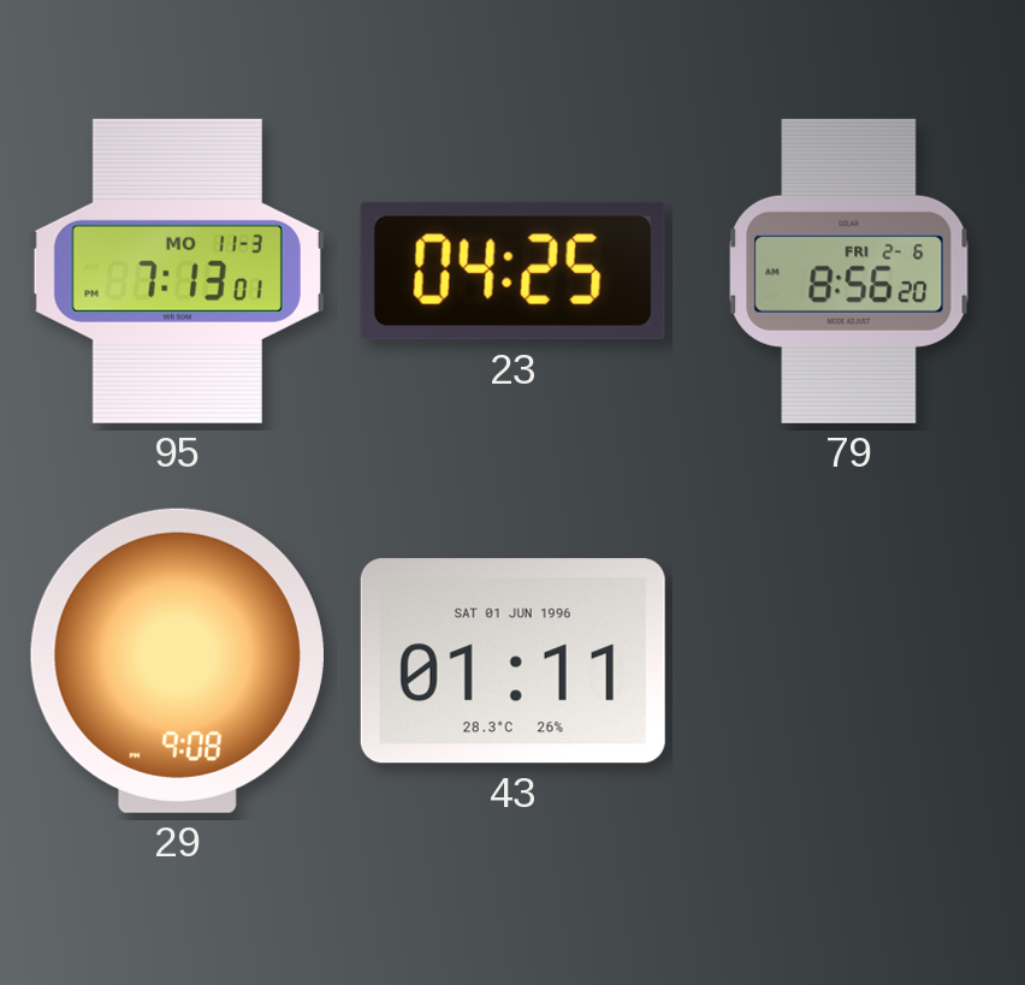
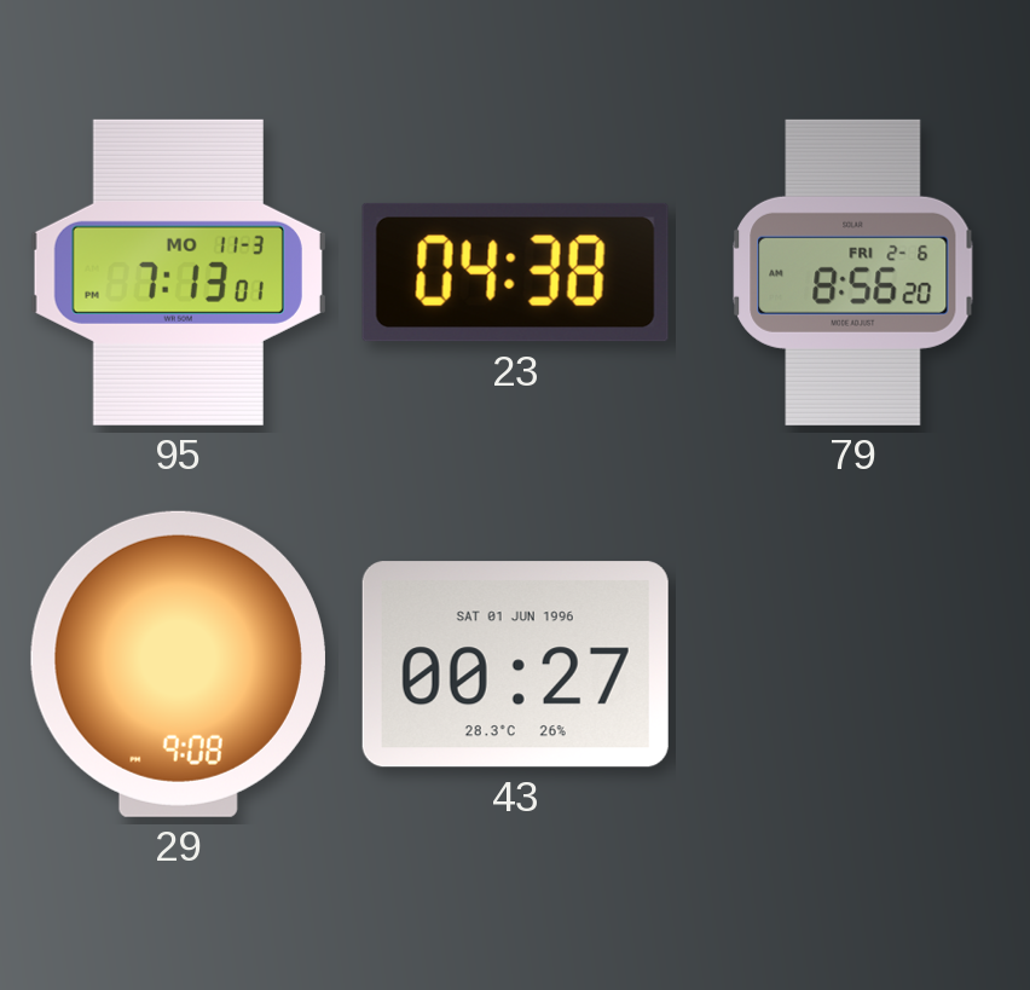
23: 04:25 -> 04:38
43: 01:11 -> 00:27
